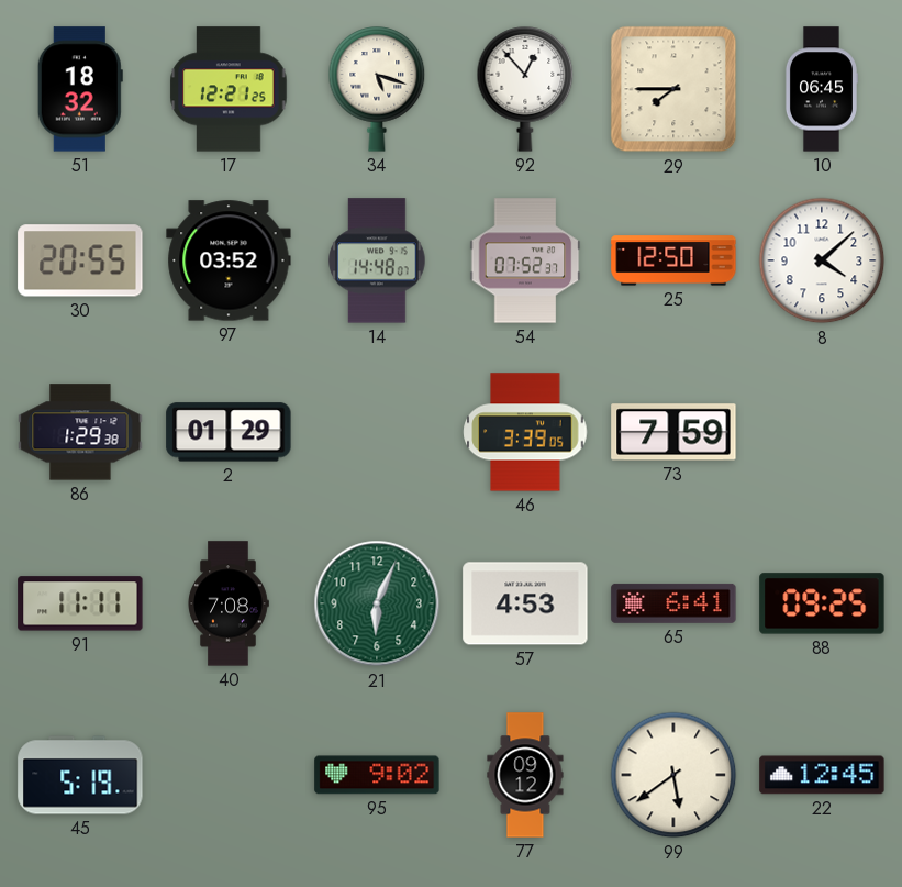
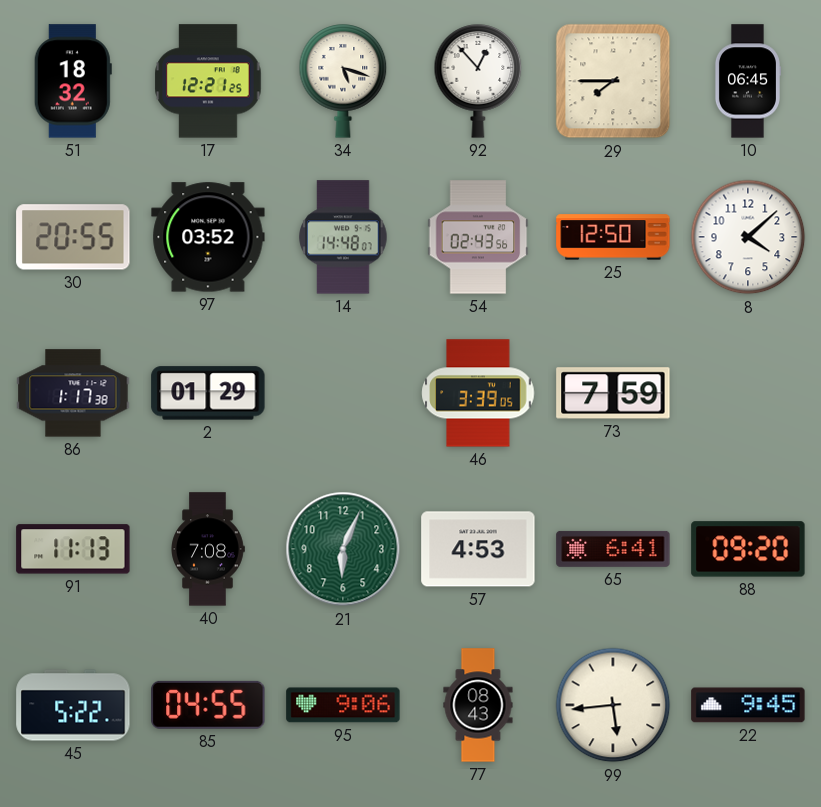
54: 07:52 -> 02:43
86: 1:29 -> 1:17
91: 11:11 -> 11:13
88: 09:25 -> 09:20
45: 5:19 -> 5:22
85: none -> 04:55
95: 9:02 -> 9:06
77: 09:12 -> 08:43
99: 5:39 -> 5:44
22: 12:45 -> 9:45
